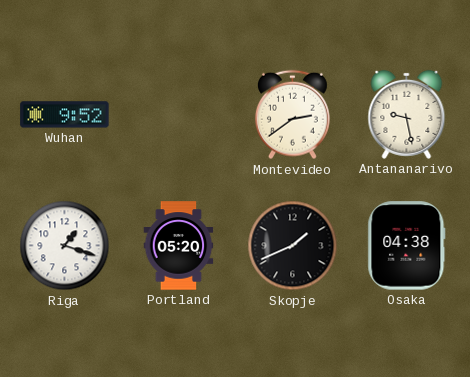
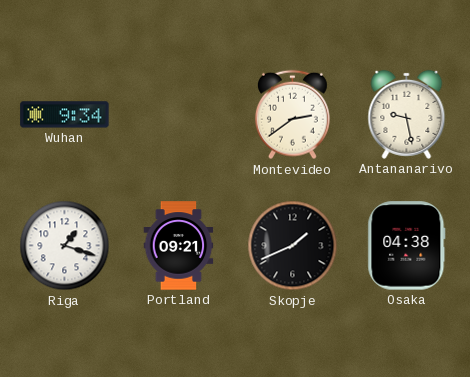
Wuhan: 9:52 -> 9:34
Portland: 05:20 -> 09:21
